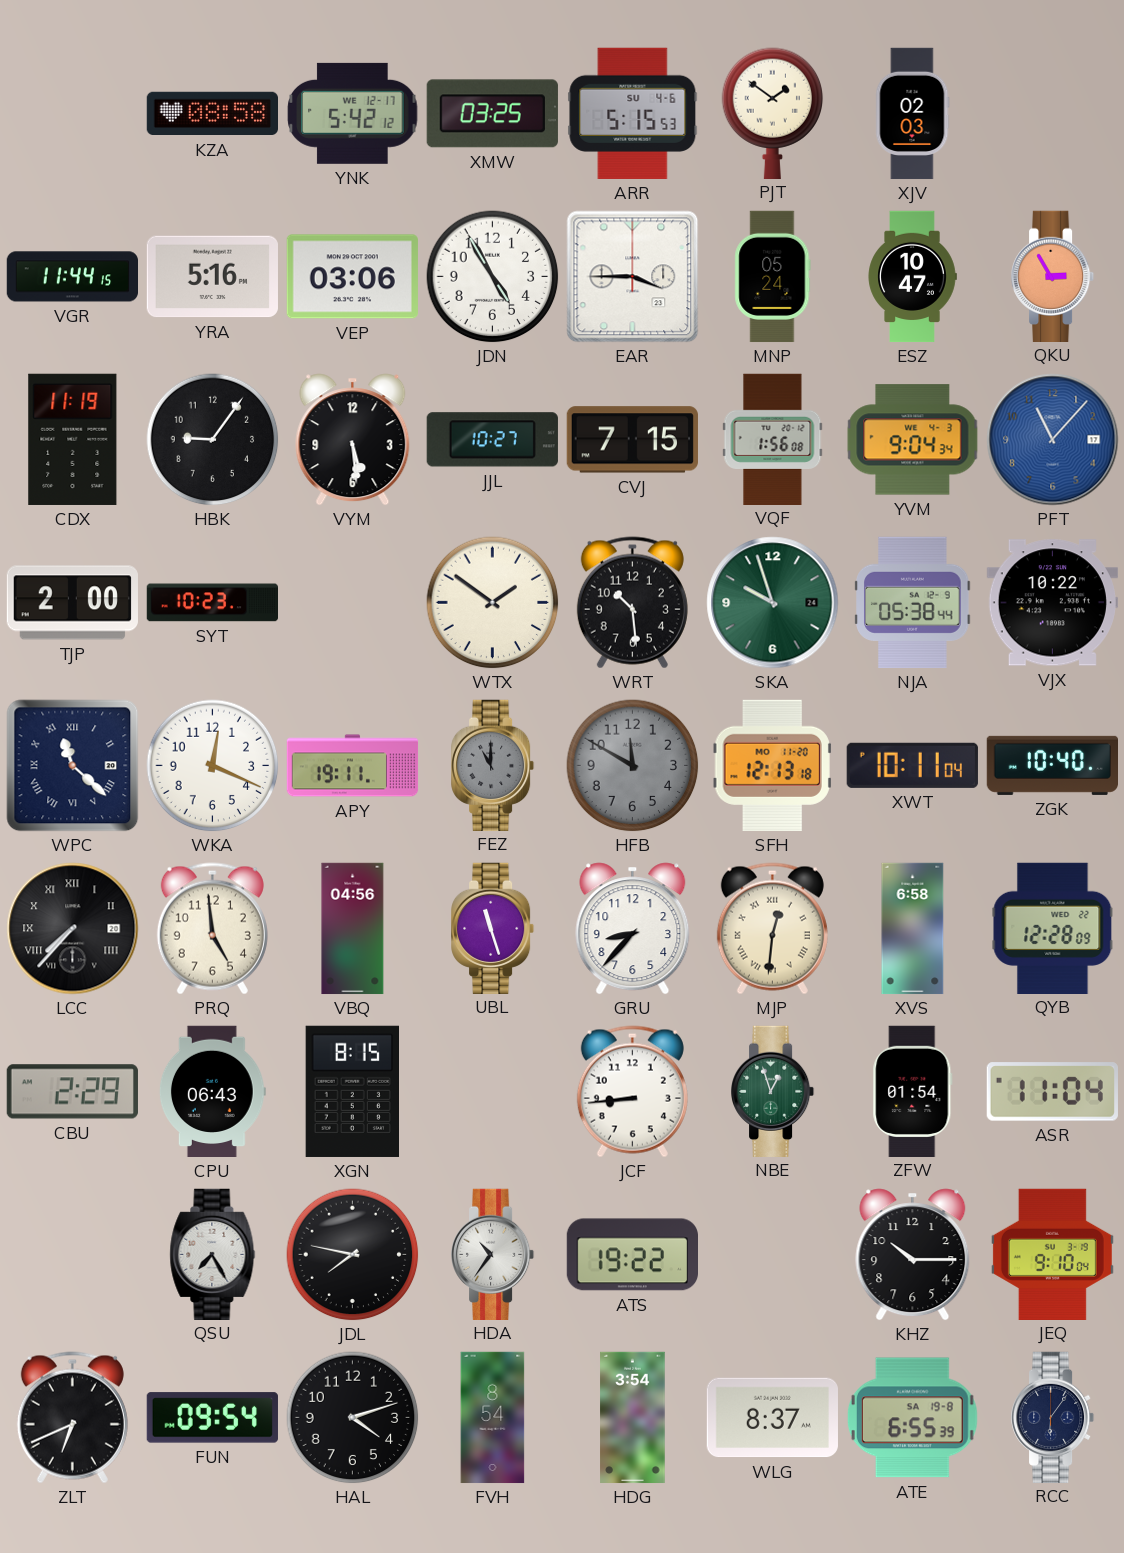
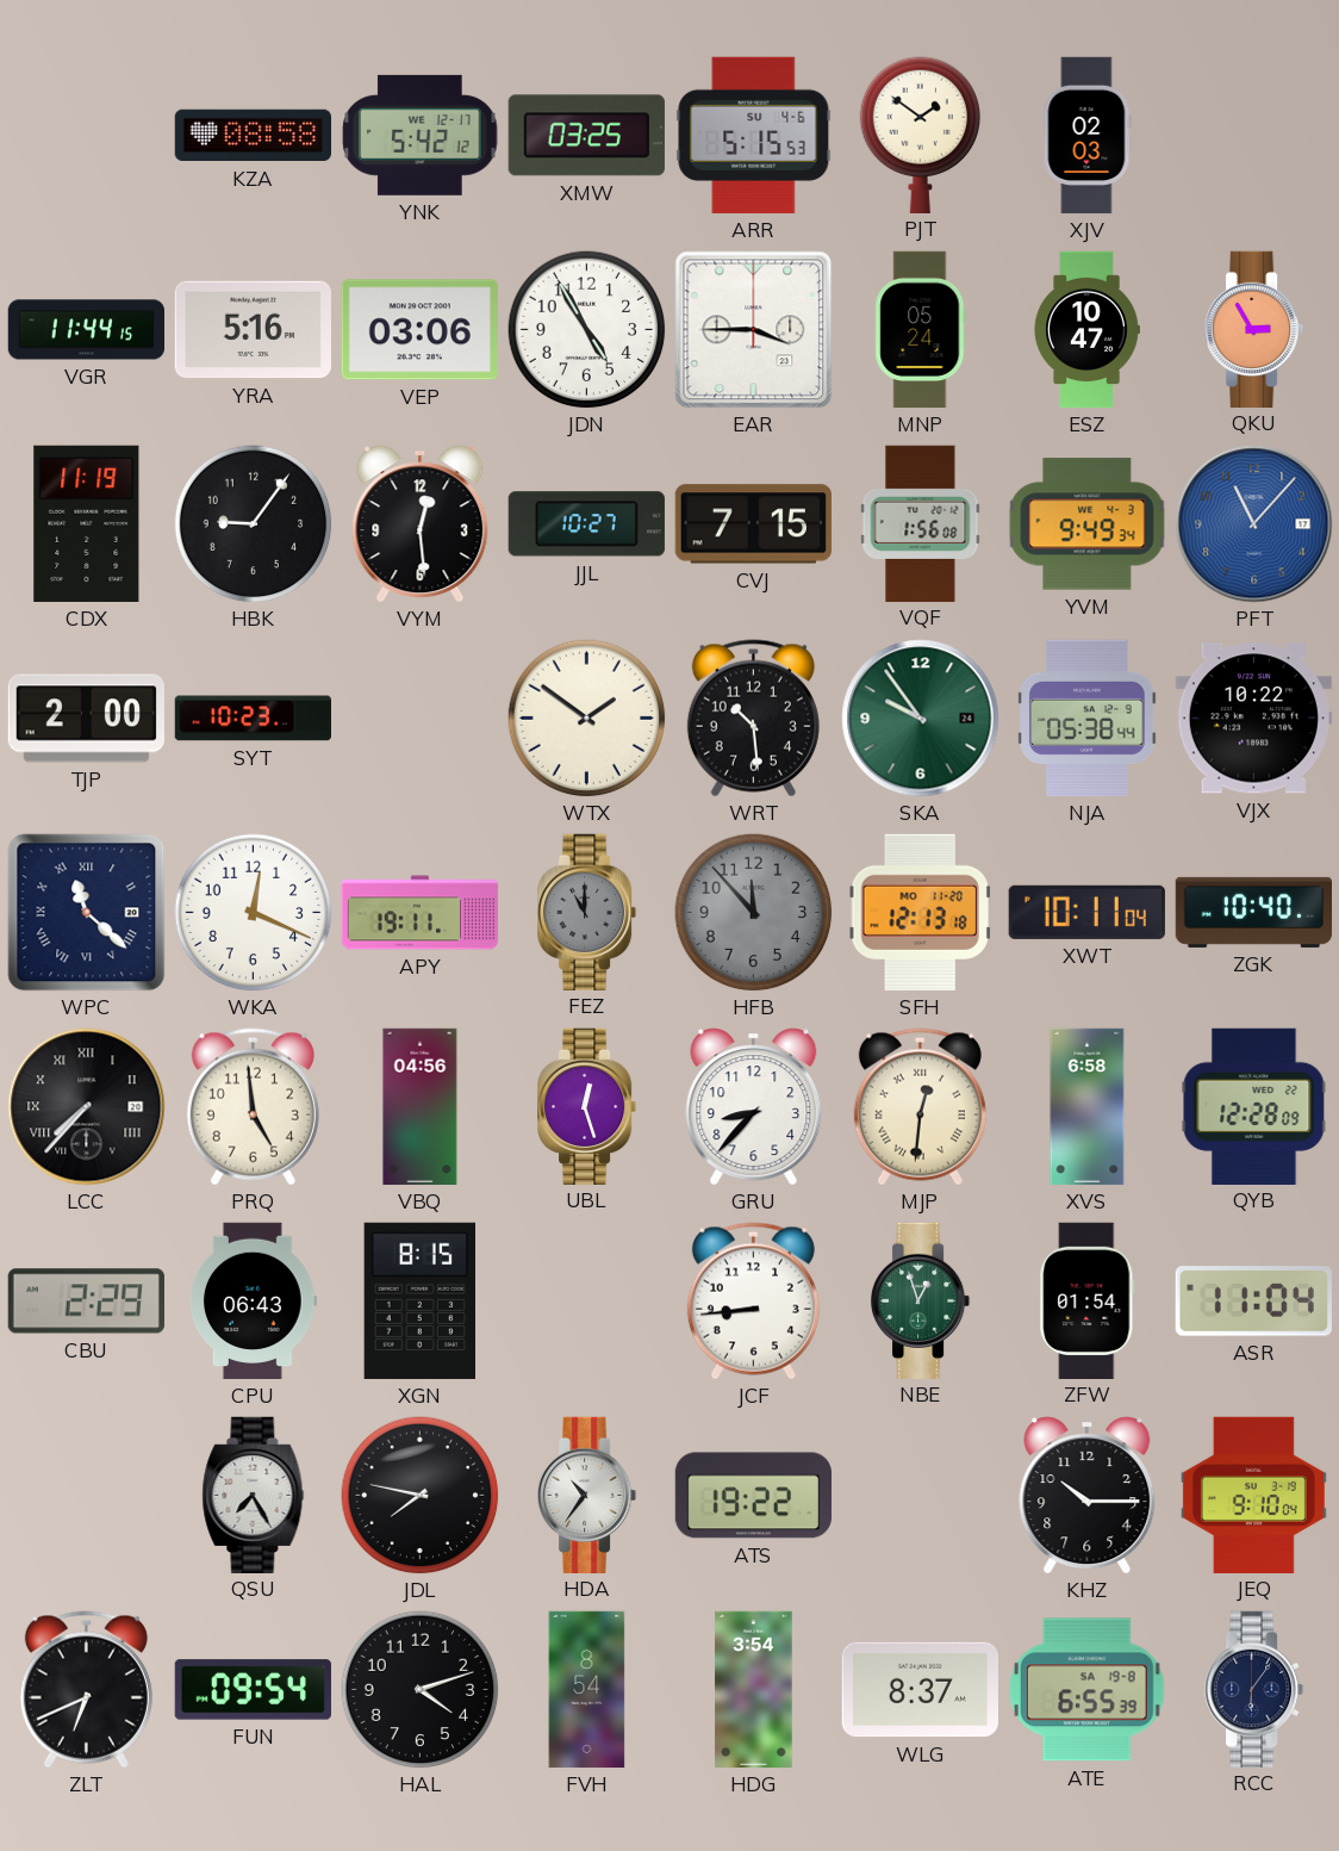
VYM: 5:29 -> 12:29
YVM: 9:04 -> 9:49
SKA: 9:57 -> 9:54
HFB: 11:50 -> 11:53
UBL: 11:27 -> 12:27
